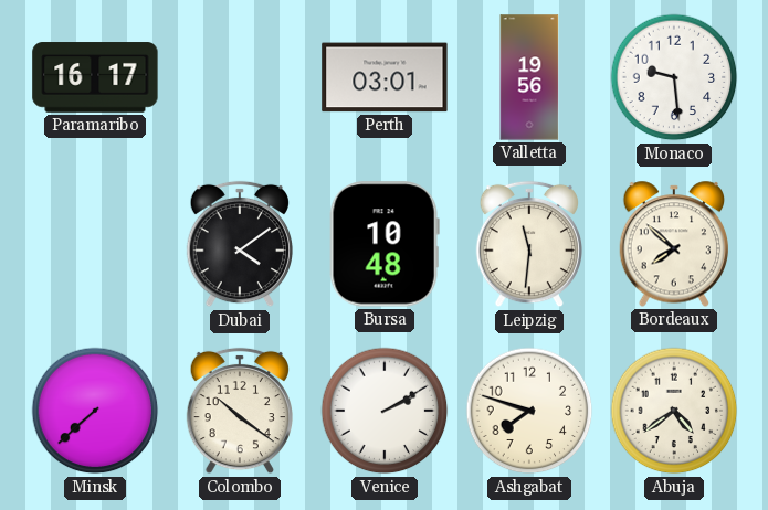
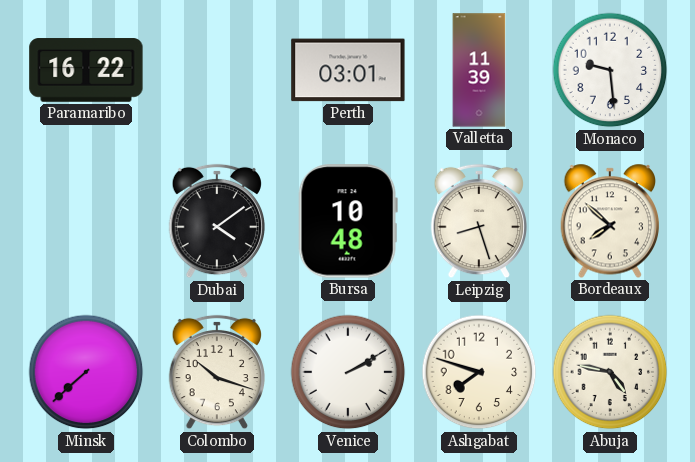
Paramaribo: 16:17 -> 16:22
Valletta: 19:56 -> 11:39
Leipzig: 11:31 -> 8:27
Colombo: 10:21 -> 10:18
Abuja: 4:39 -> 4:47
